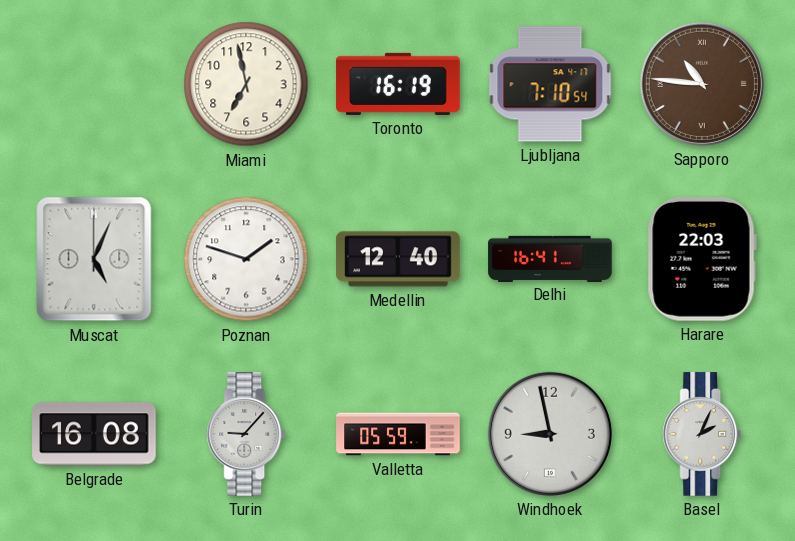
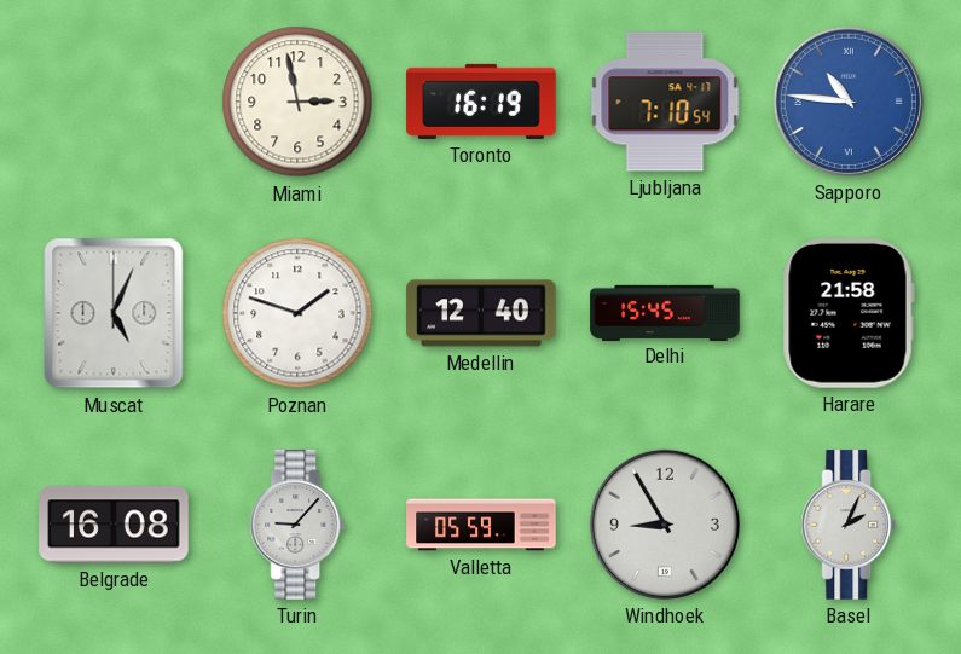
Miami: 6:58 -> 2:58
Sapporo dial: brown -> blue
Delhi: 16:41 -> 15:45
Harare: 22:03 -> 21:58
Windhoek: 8:58 -> 8:55
